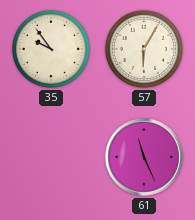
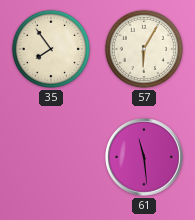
35: 9:54 -> 7:54
61: 11:26 -> 11:29
